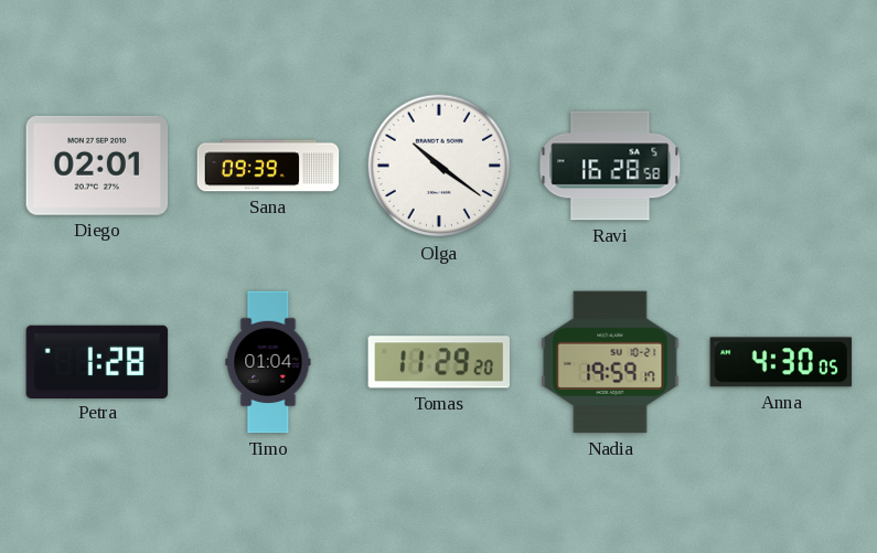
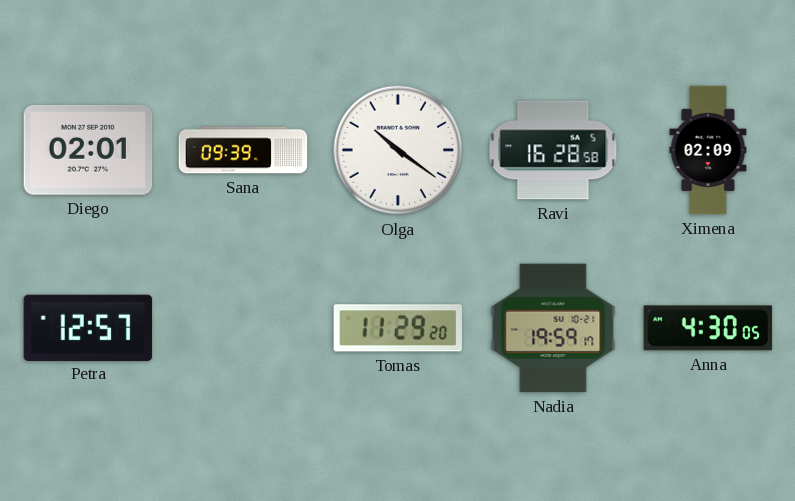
Ximena: none -> 02:09
Petra: 1:28 -> 12:57
Timo: 01:04 -> none
